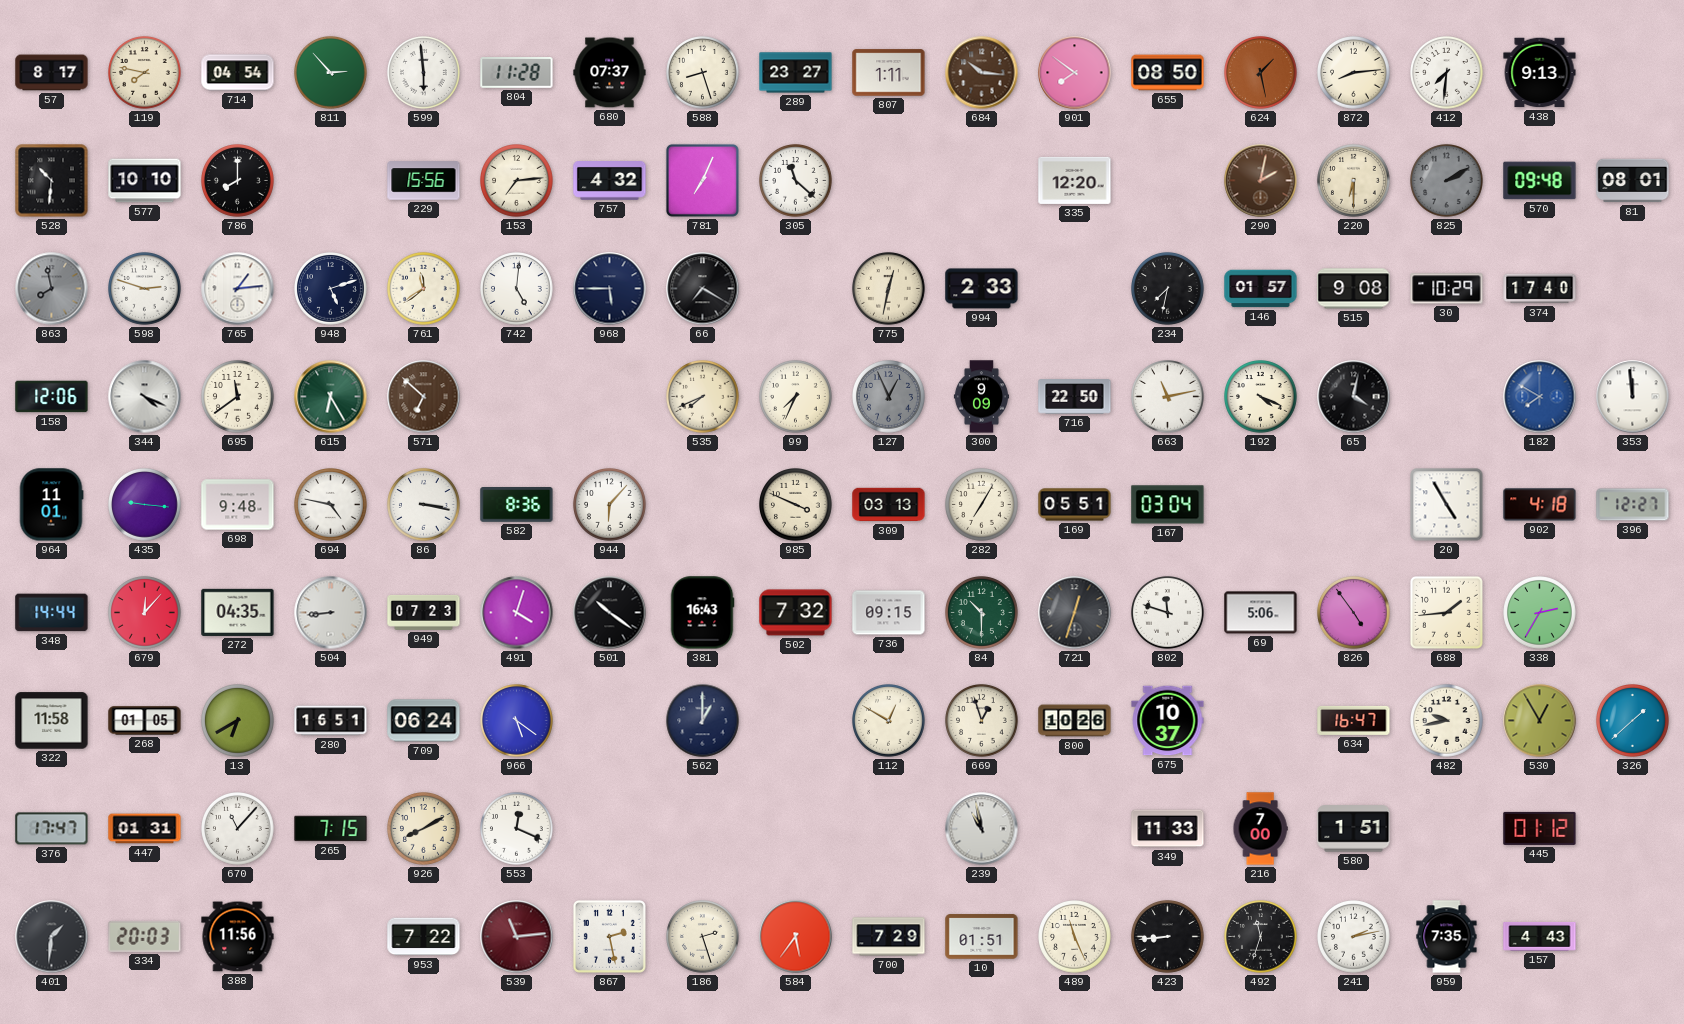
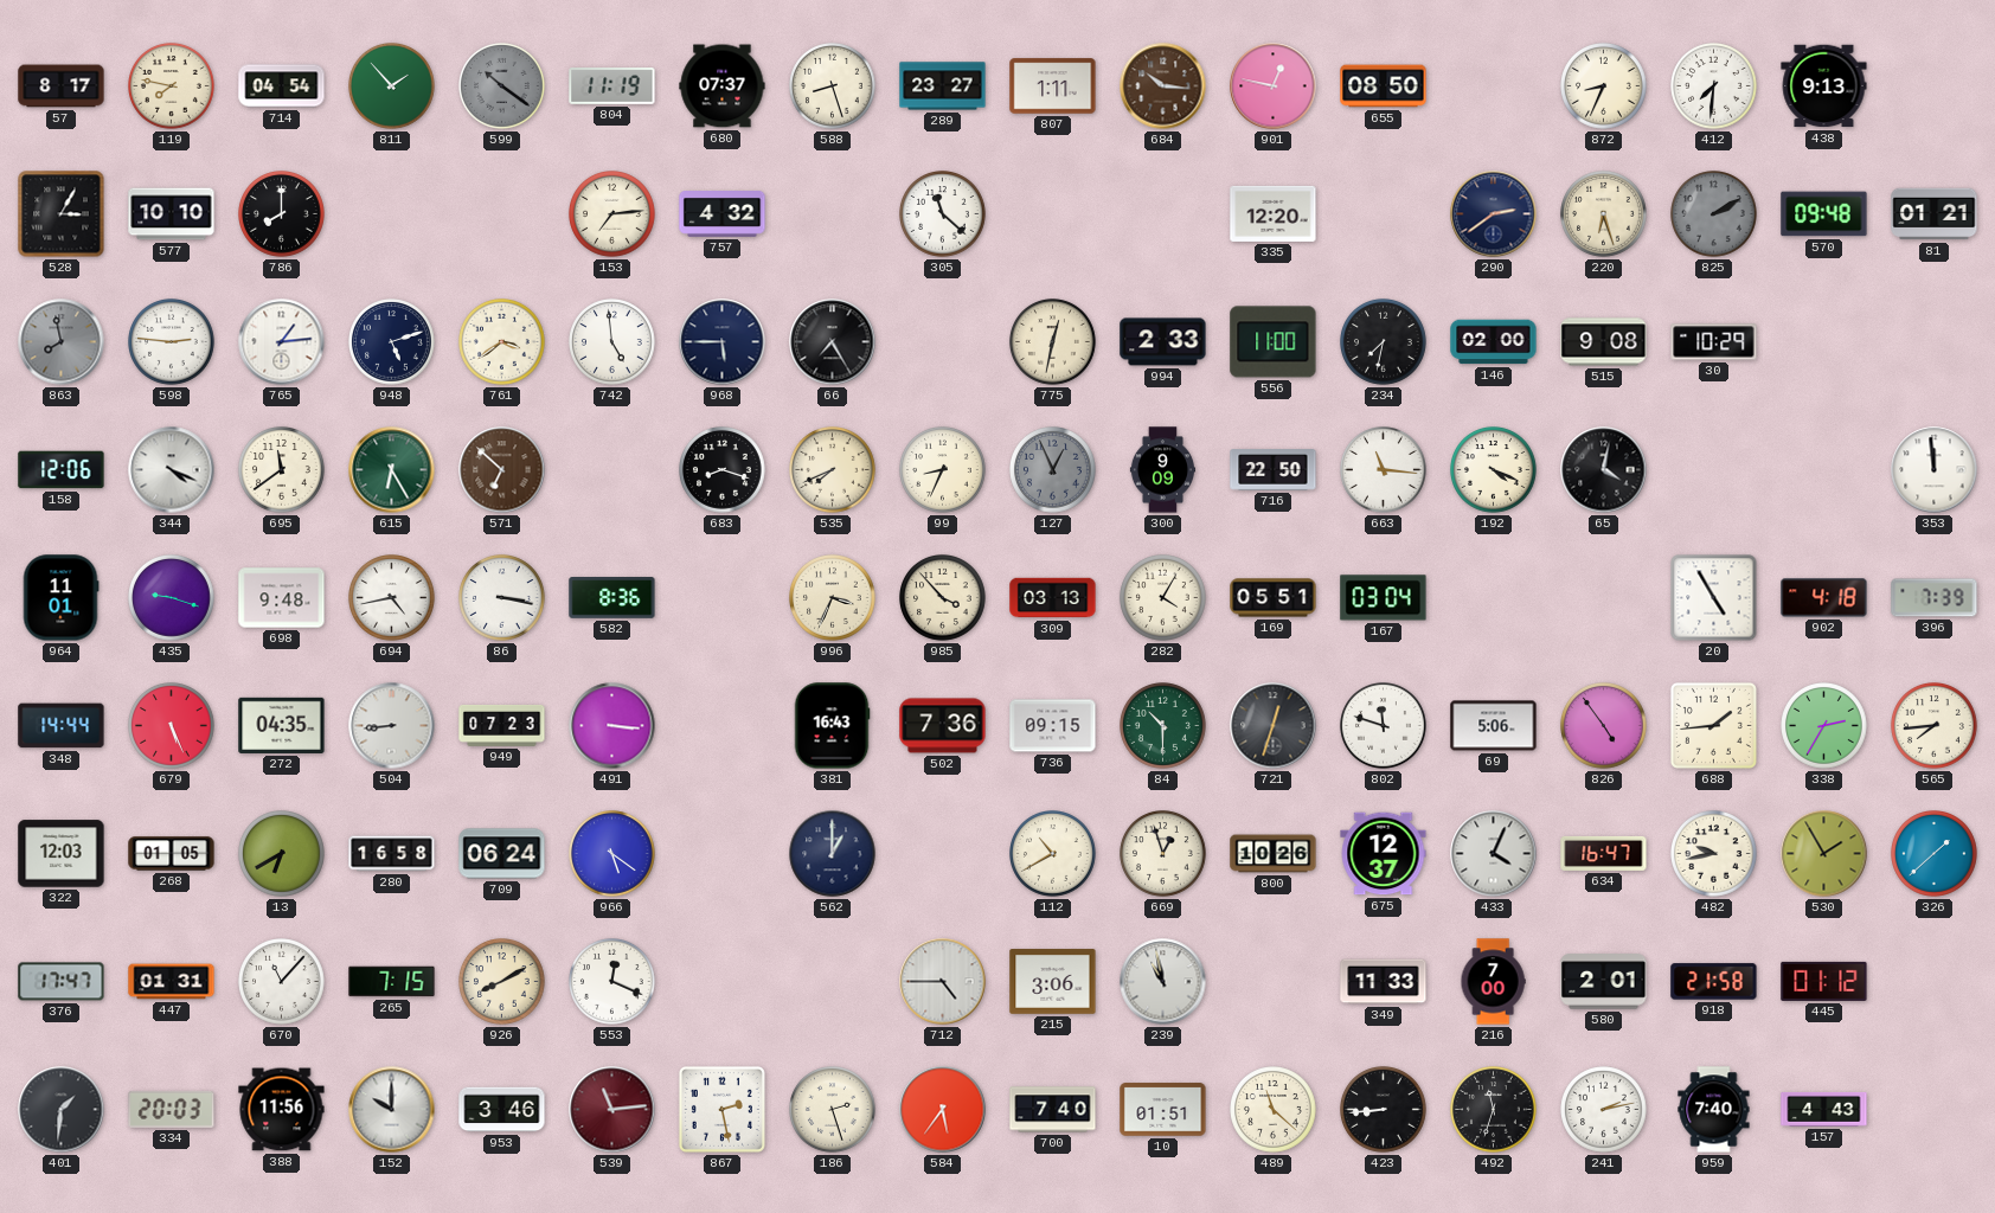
811: 2:53 -> 1:53
599: 5:59 -> 10:21
599 dial: white -> grey
804: 11:28 -> 11:19
901: 7:51 -> 12:47
624: 1:28 -> none
872: 8:14 -> 8:34
528: 10:31 -> 3:05
229: 15:56 -> none
781: 7:04 -> none
290: 2:02 -> 2:39
290 dial: brown -> navy
220: 6:30 -> 6:27
81: 08:01 -> 01:21
598: 2:48 -> 2:46
761: 11:39 -> 3:39
742: 5:01 -> 4:59
66: 7:20 -> 7:25
556: none -> 11:00
146: 01:57 -> 02:00
374: 17:40 -> none
683: none -> 8:18
99: 7:34 -> 8:34
663: 11:13 -> 11:16
182: 7:50 -> none
435: 9:16 -> 9:18
694: 4:47 -> 4:43
944: 6:07 -> none
996: none -> 3:34
985: 3:49 -> 3:53
282: 7:05 -> 4:05
396: 12:27 -> 7:39
679: 12:07 -> 5:26
491: 4:03 -> 3:16
501: 10:21 -> none
502: 7:32 -> 7:36
565: none -> 7:44
322: 11:58 -> 12:03
280: 16:51 -> 16:58
112: 12:50 -> 10:40
675: 10:37 -> 12:37
433: none -> 4:04
530: 12:55 -> 1:55
712: none -> 4:45
215: none -> 3:06
580: 1:51 -> 2:01
918: none -> 21:58
152: none -> 10:00
953: 7:22 -> 3:46
700: 7:29 -> 7:40
489: 11:26 -> 11:22
959: 7:35 -> 7:40
